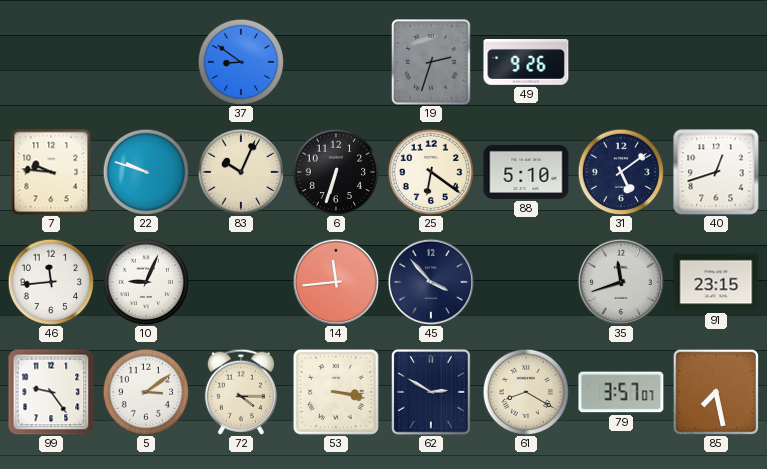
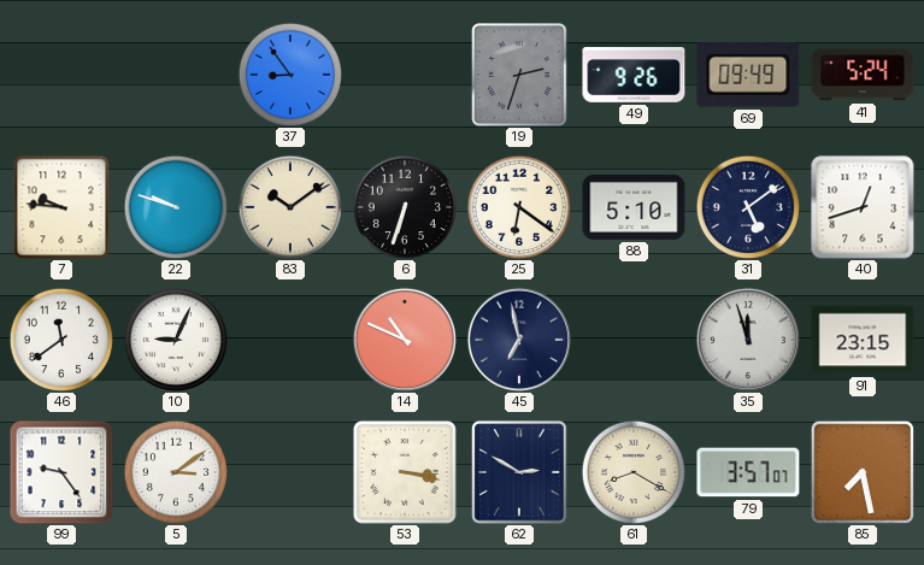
37: 8:51 -> 8:54
69: none -> 09:49
41: none -> 5:24
83: 10:04 -> 10:09
46: 11:44 -> 11:39
14: 11:44 -> 10:49
45: 3:53 -> 6:58
35: 11:42 -> 11:57
72: 4:15 -> none
